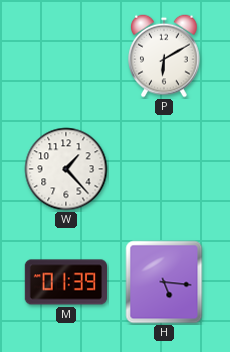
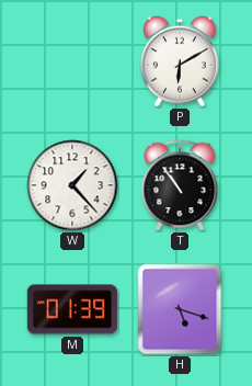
T: none -> 10:54
H: 5:16 -> 5:18
